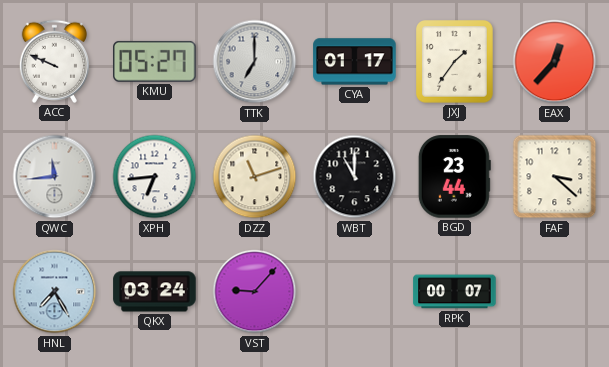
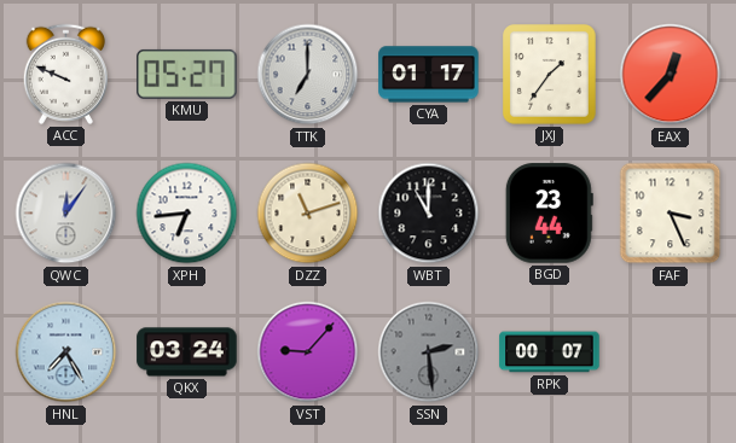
QWC: 11:44 -> 12:06
FAF: 3:22 -> 3:26
SSN: none -> 2:29
